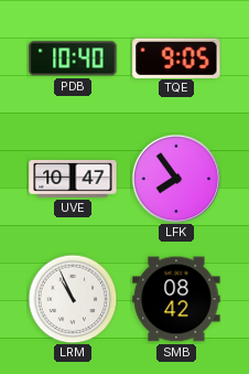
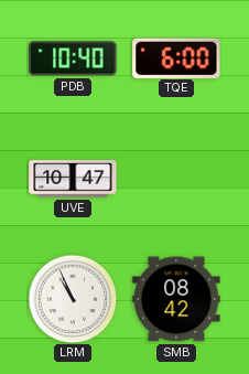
TQE: 9:05 -> 6:00
LFK: 7:54 -> none
